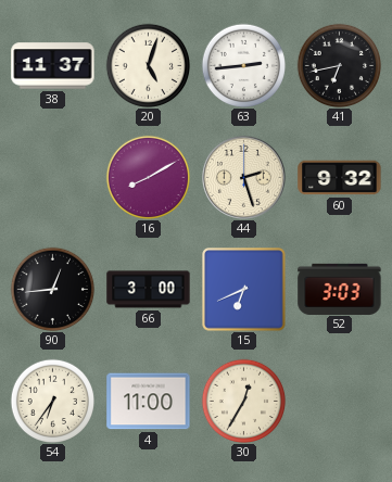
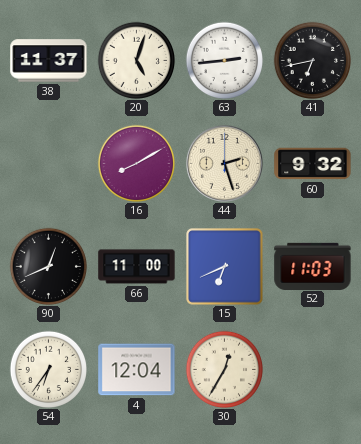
90: 12:44 -> 12:41
66: 3:00 -> 11:00
52: 3:03 -> 11:03
4: 11:00 -> 12:04
